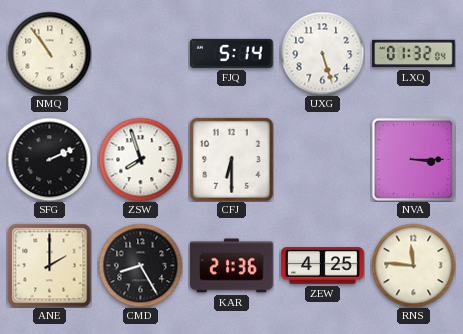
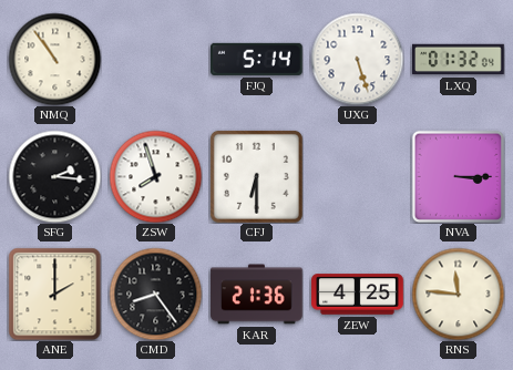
SFG: 2:11 -> 2:16
CMD: 8:25 -> 8:24
